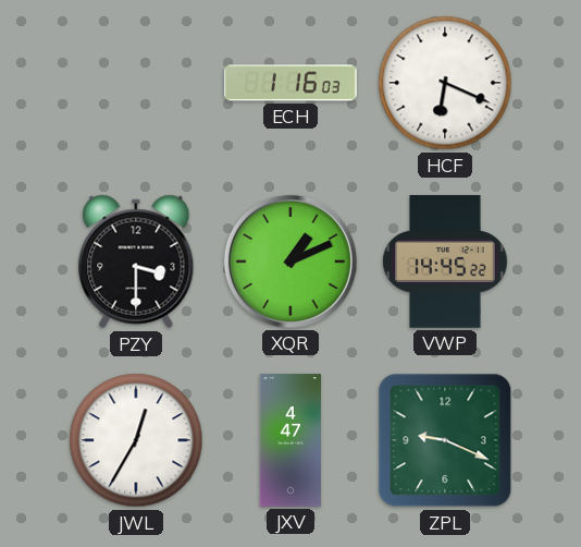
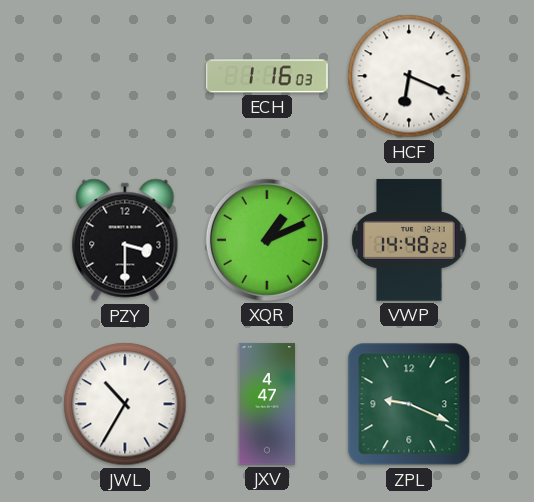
VWP: 14:45 -> 14:48
JWL: 12:35 -> 10:35
